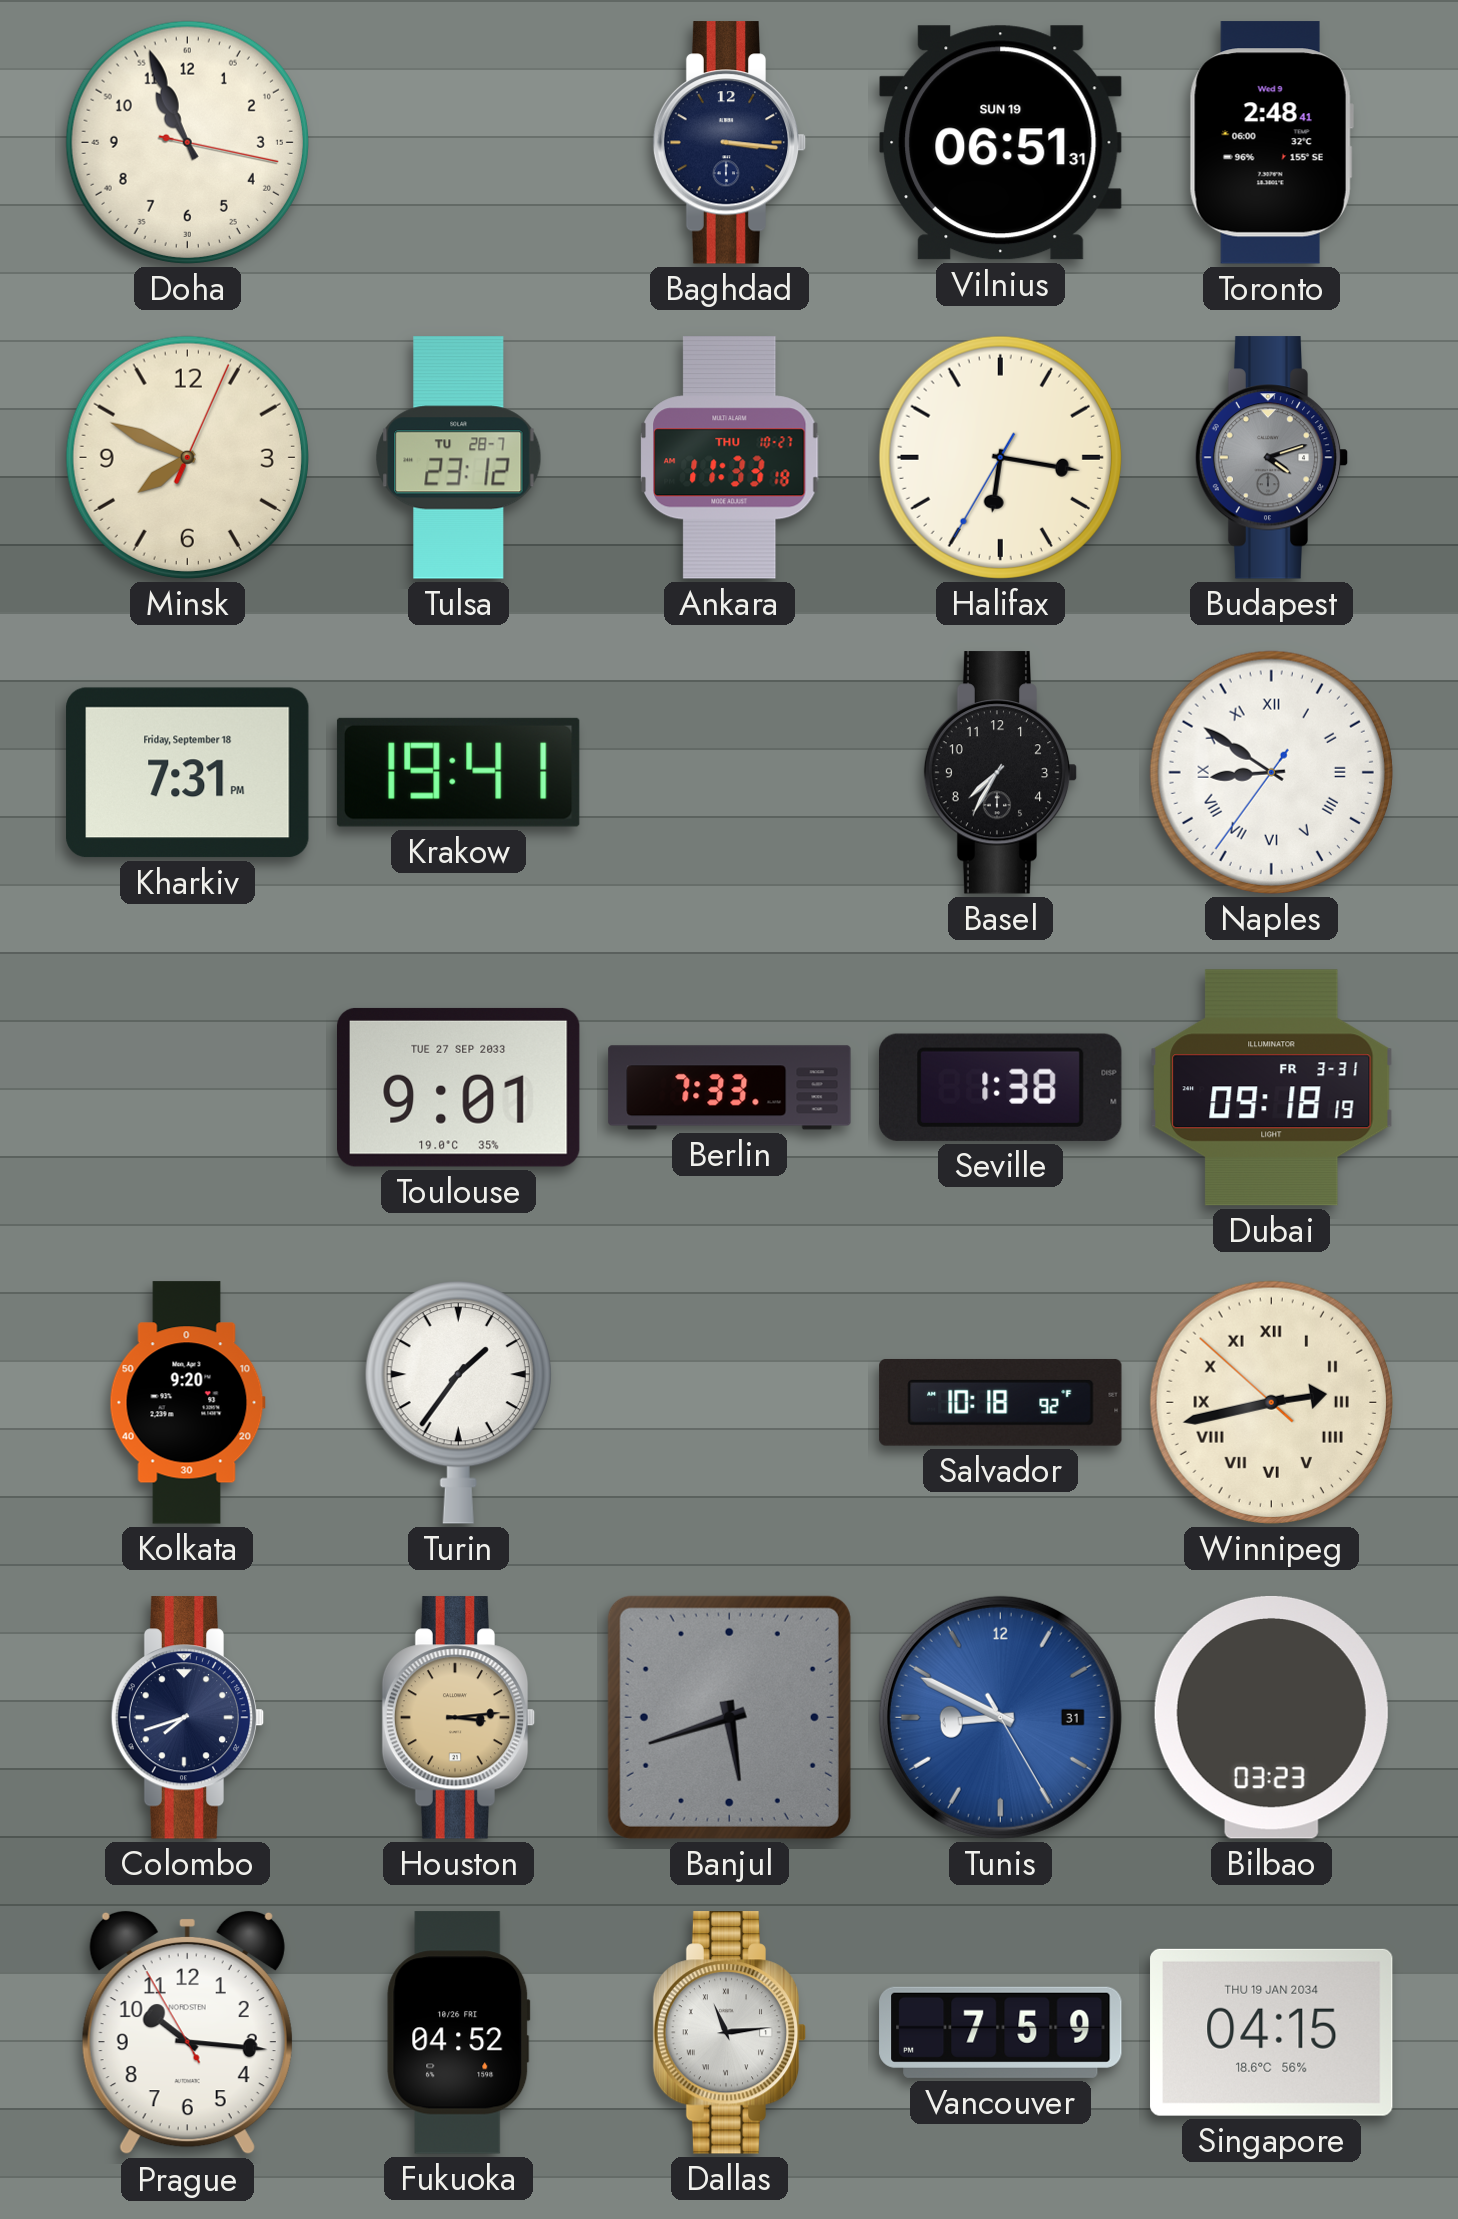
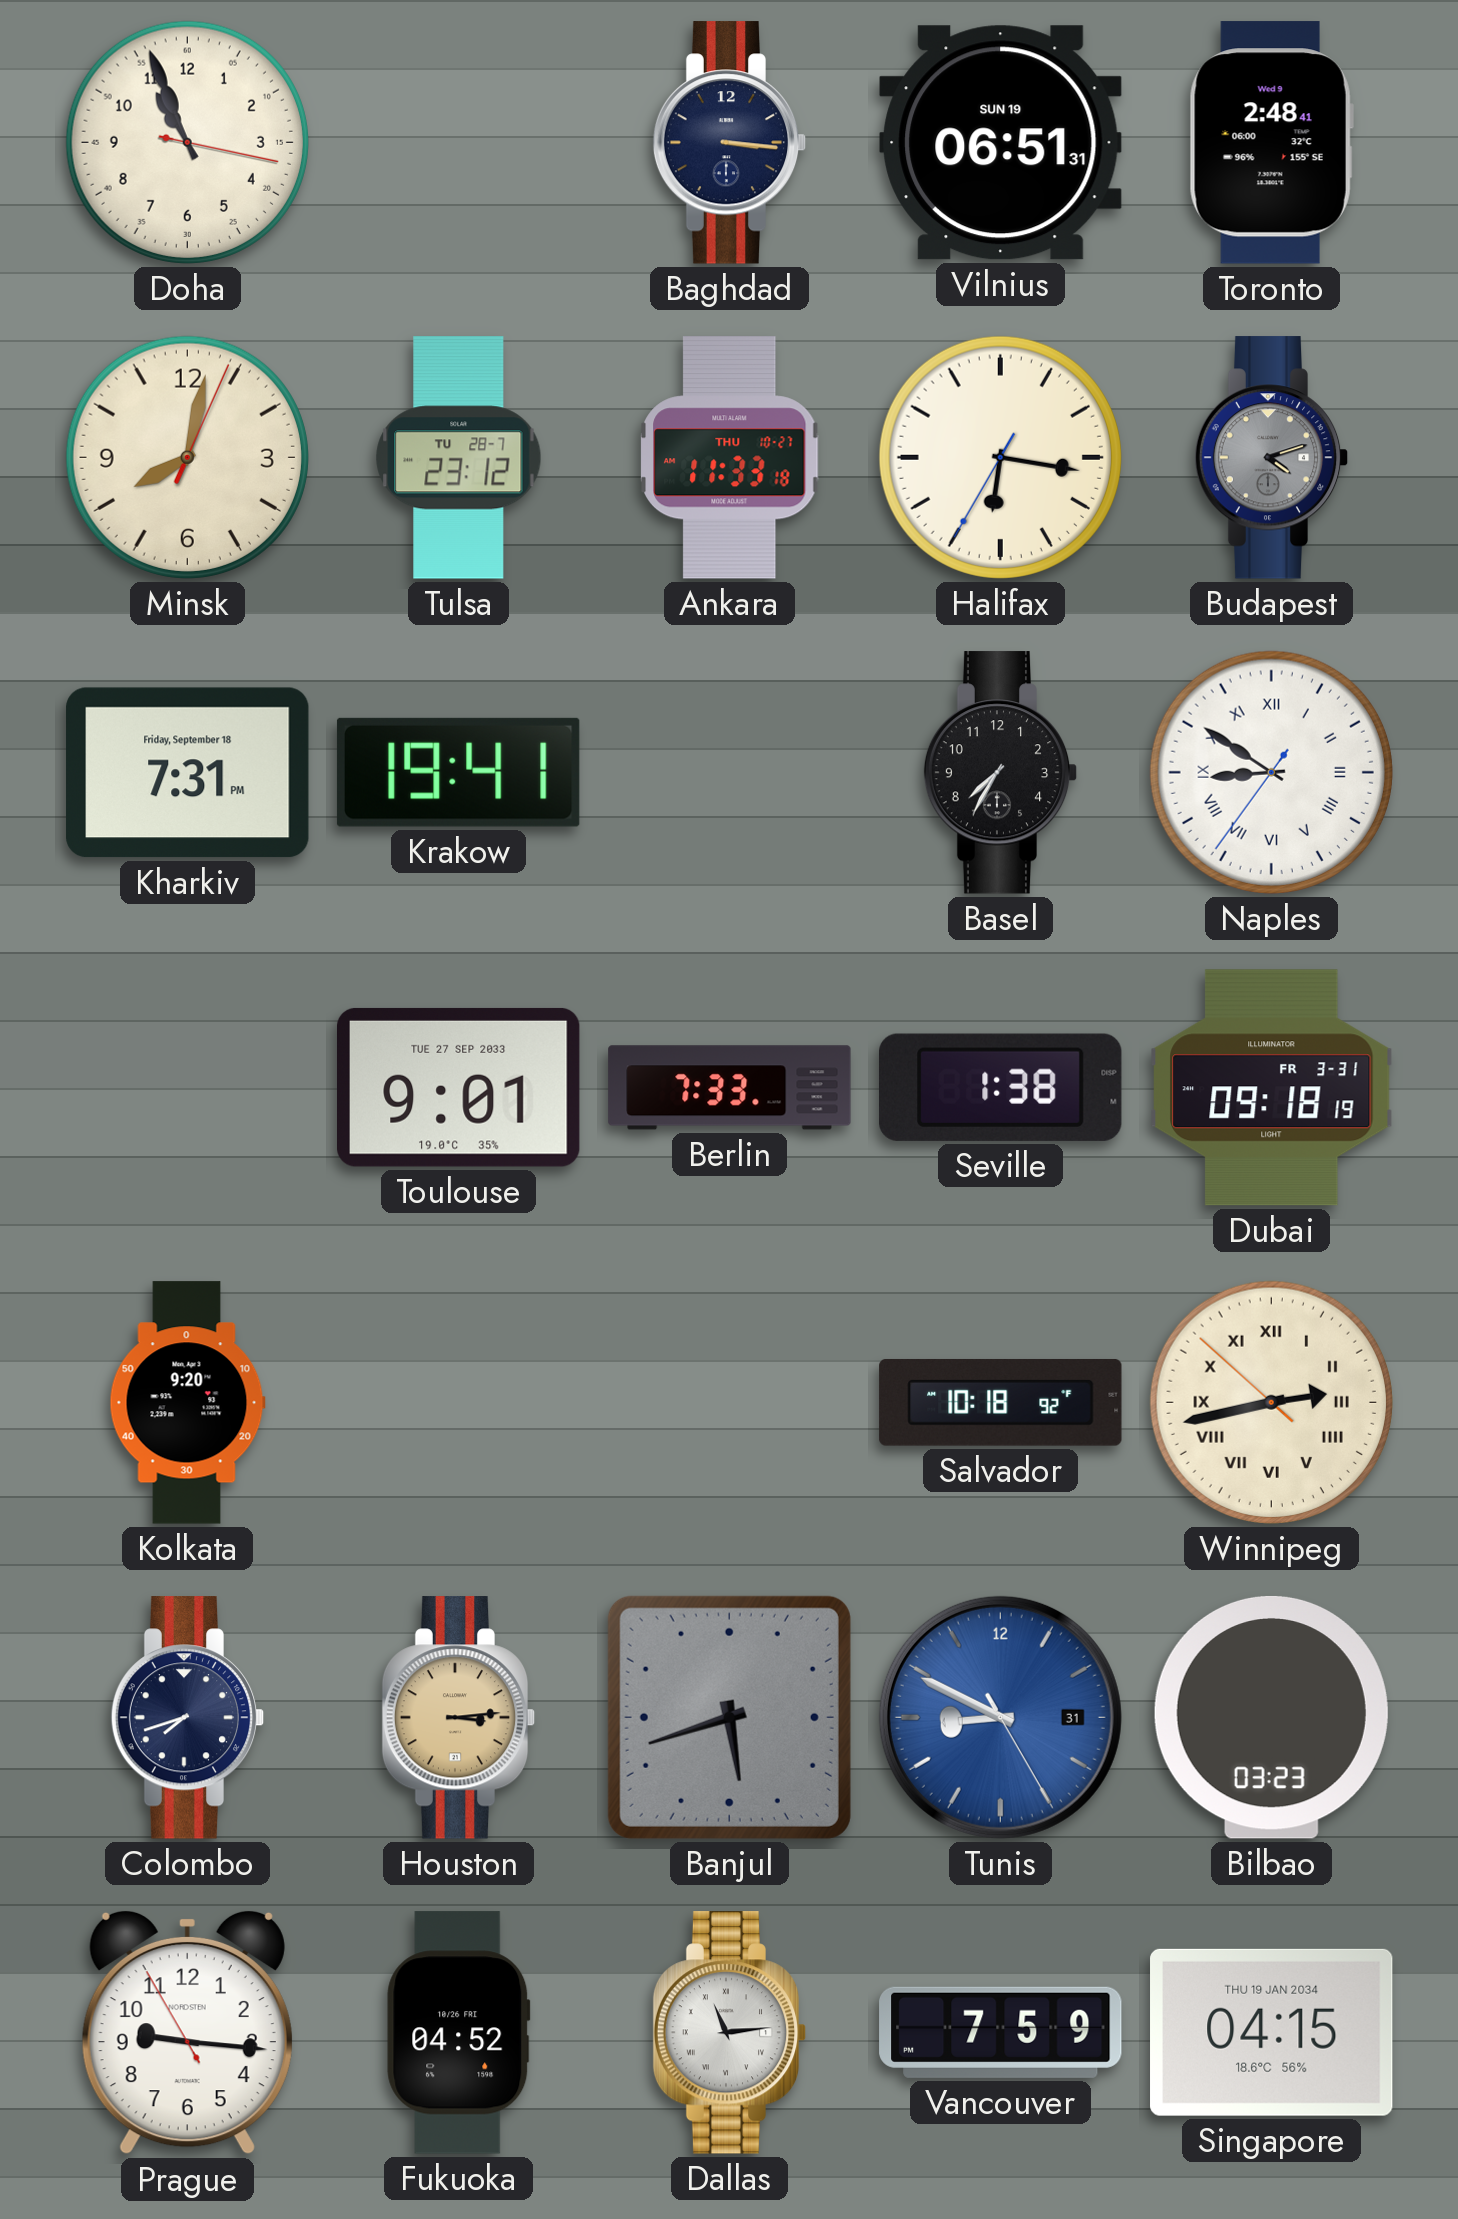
Minsk: 7:49 -> 8:02
Turin: 1:36 -> none
Prague: 10:15 -> 9:15
